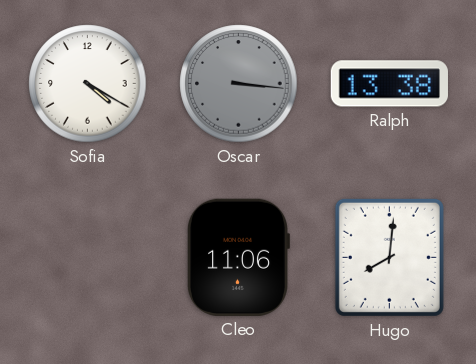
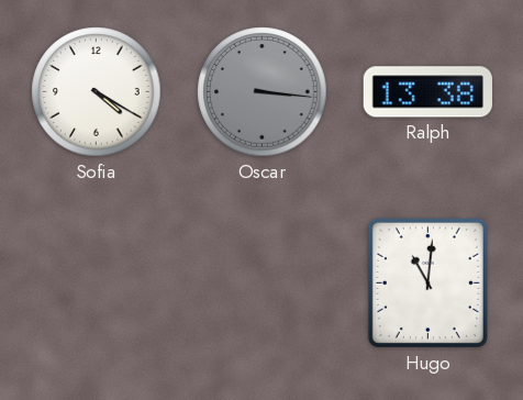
Cleo: 11:06 -> none
Hugo: 8:01 -> 11:01
